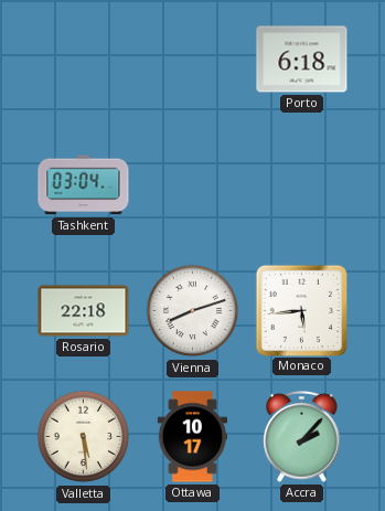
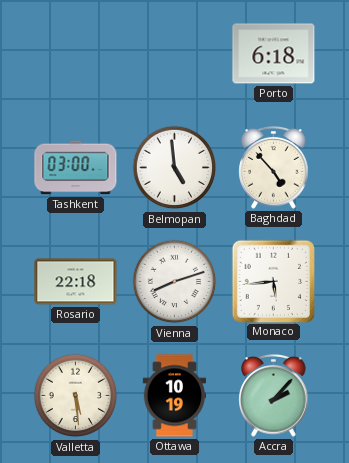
Tashkent: 03:04 -> 03:00
Belmopan: none -> 4:59
Baghdad: none -> 4:53
Ottawa: 10:17 -> 10:19
